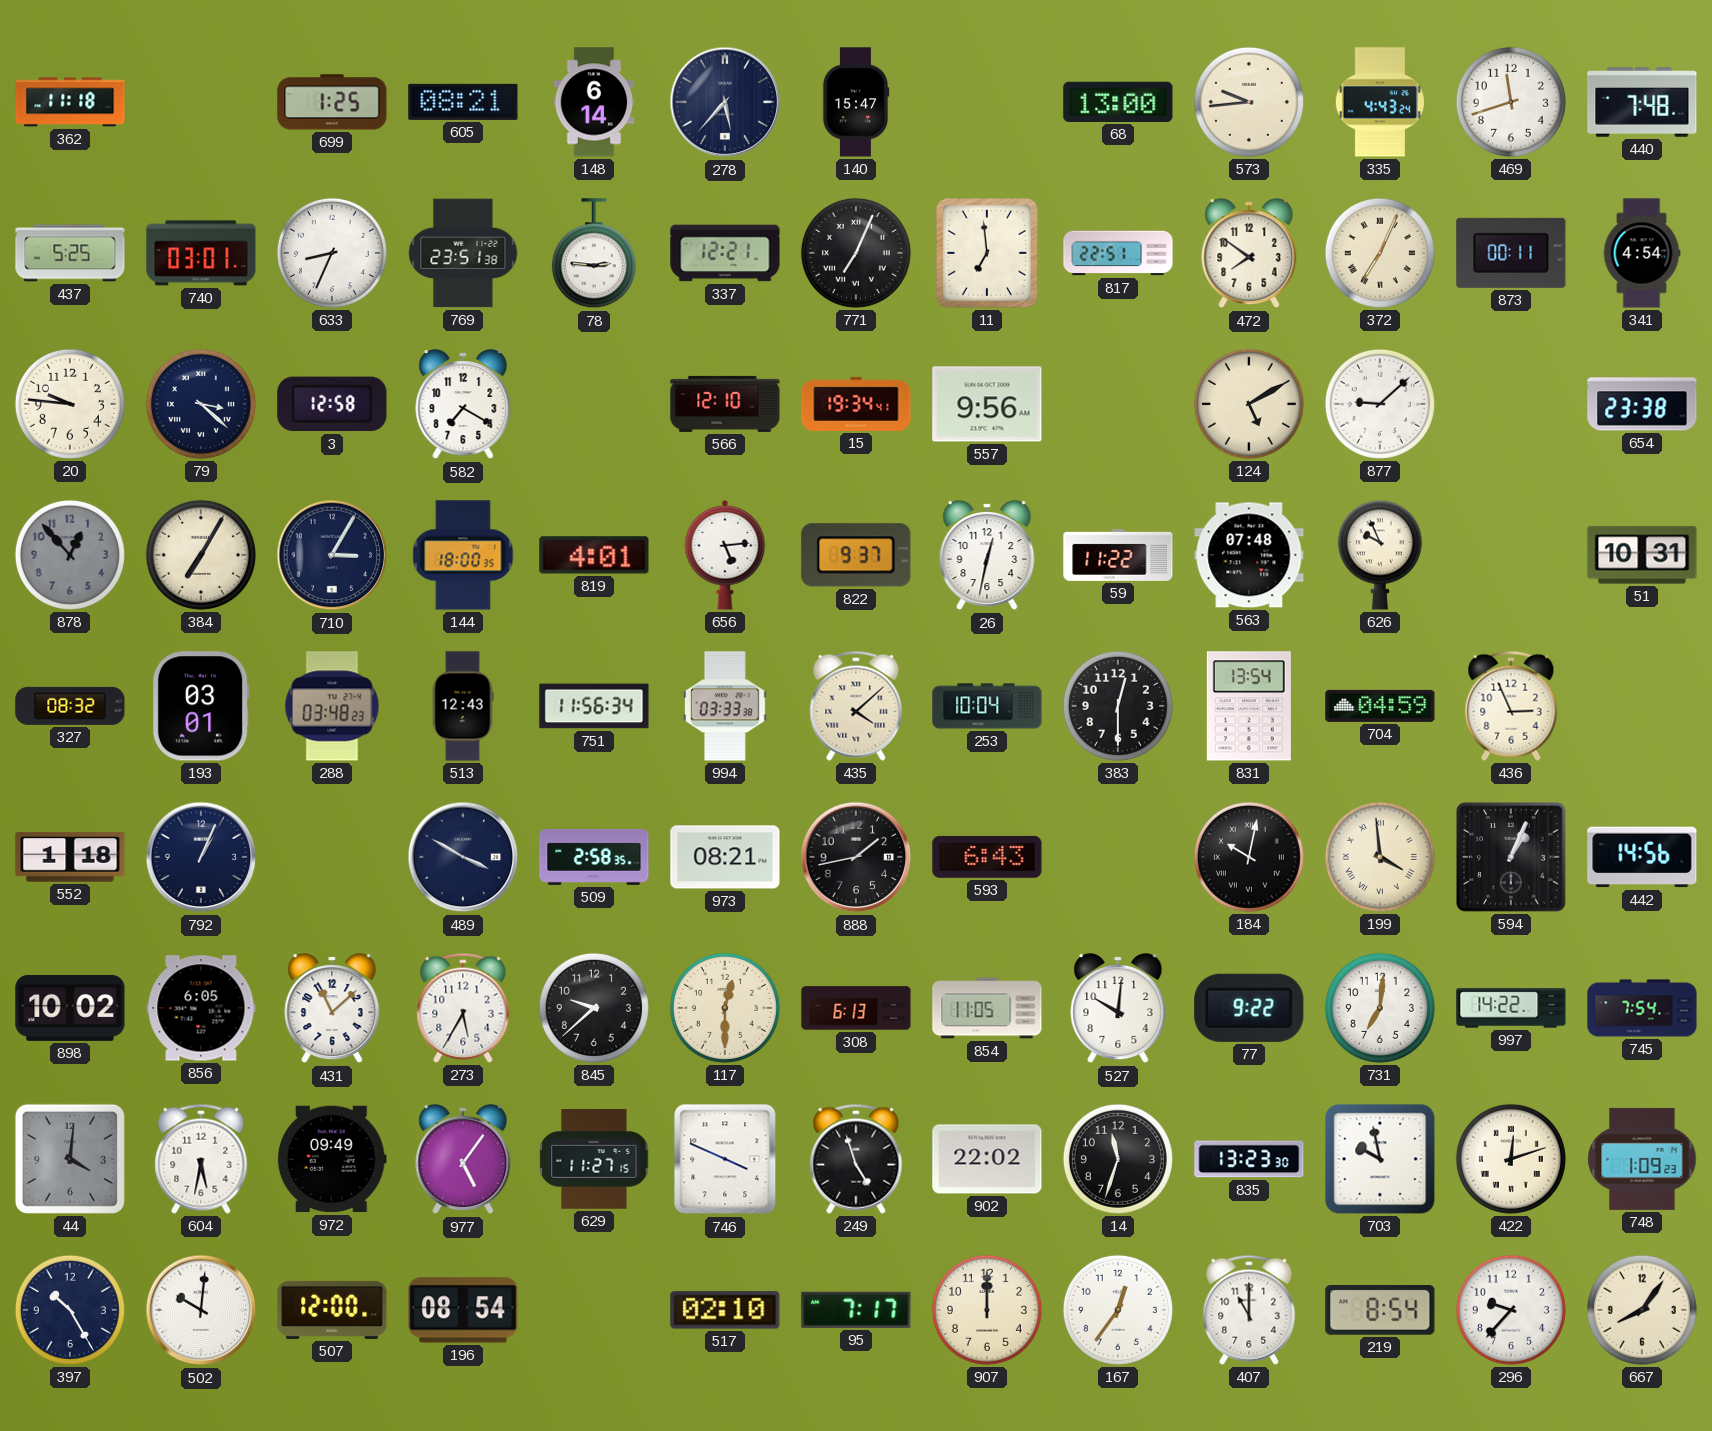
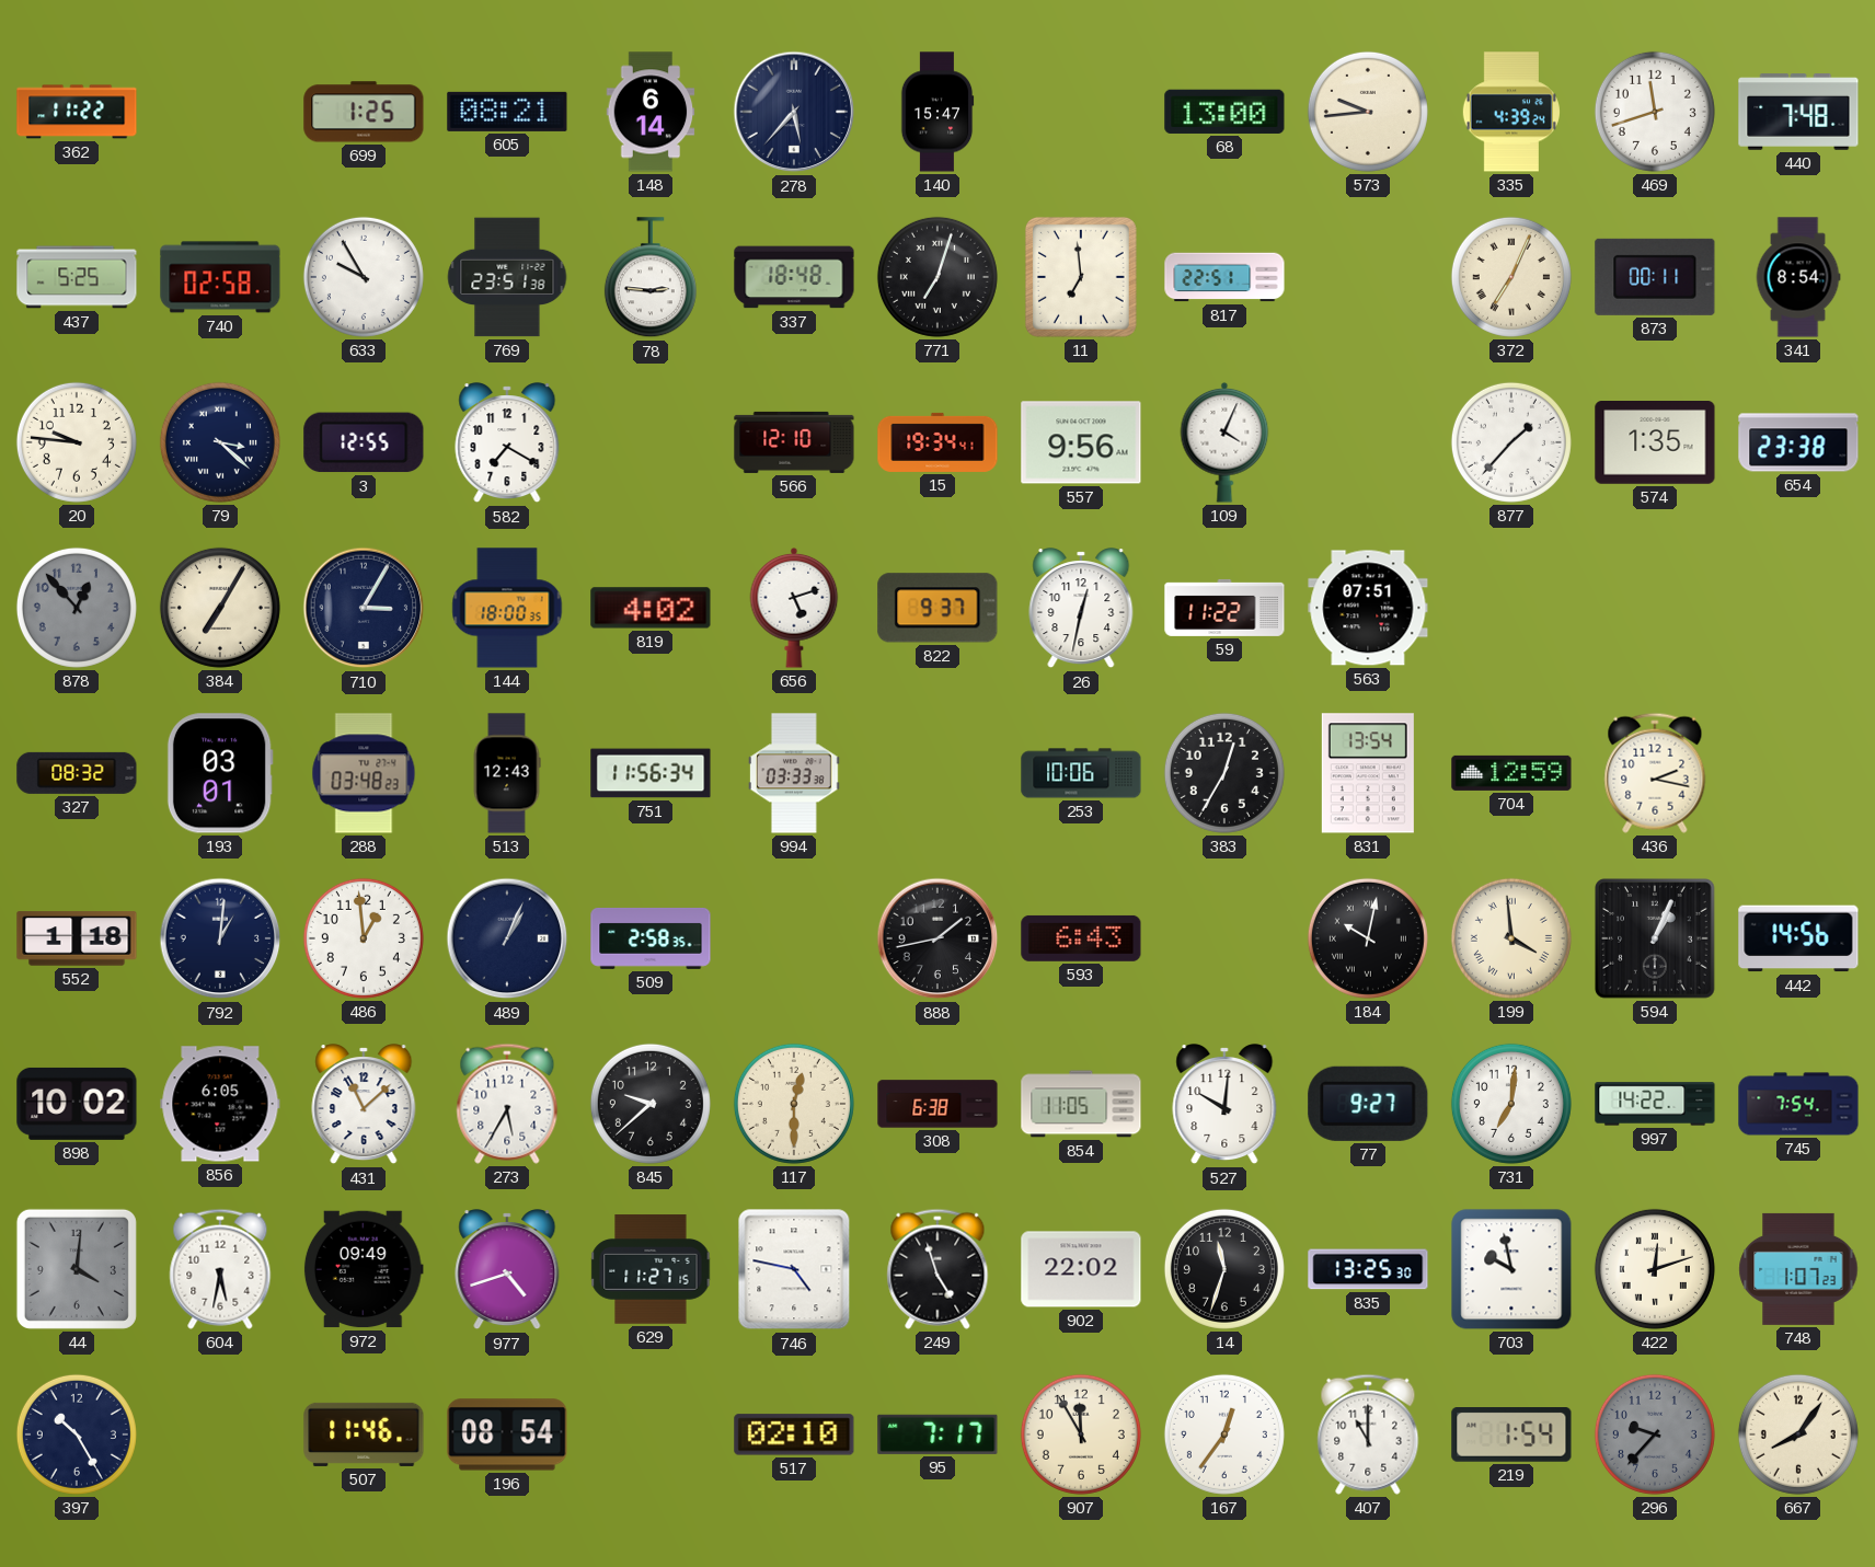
362: 11:18 -> 11:22
335: 4:43 -> 4:39
740: 03:01 -> 02:58
633: 8:34 -> 9:55
337: 12:21 -> 18:48
771: 7:04 -> 7:03
472: 7:51 -> none
341: 4:54 -> 8:54
3: 12:58 -> 12:55
109: none -> 4:04
124: 5:10 -> none
877: 9:08 -> 1:37
574: none -> 1:35
819: 4:01 -> 4:02
656: 5:14 -> 5:12
563: 07:48 -> 07:51
626: 9:56 -> none
51: 10:31 -> none
435: 4:08 -> none
253: 10:04 -> 10:06
383: 12:30 -> 12:35
704: 04:59 -> 12:59
436: 2:56 -> 2:17
792: 1:04 -> 1:01
486: none -> 12:59
489: 3:50 -> 1:04
973: 08:21 -> none
308: 6:13 -> 6:38
77: 9:22 -> 9:27
977: 5:06 -> 4:42
746: 3:49 -> 4:47
835: 13:23 -> 13:25
748: 1:09 -> 1:07
502: 10:01 -> none
507: 12:00 -> 11:46
907: 12:00 -> 11:55
219: 8:54 -> 1:54
296 dial: white -> grey
